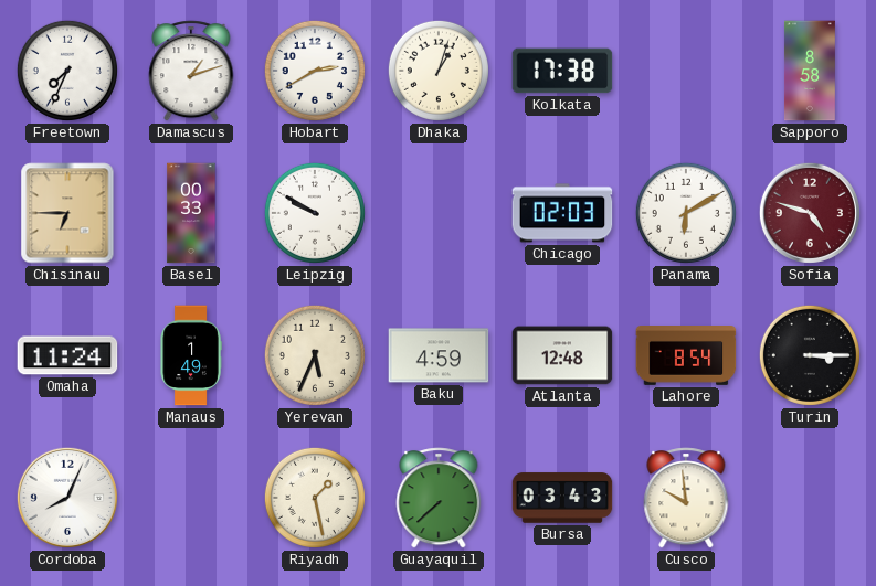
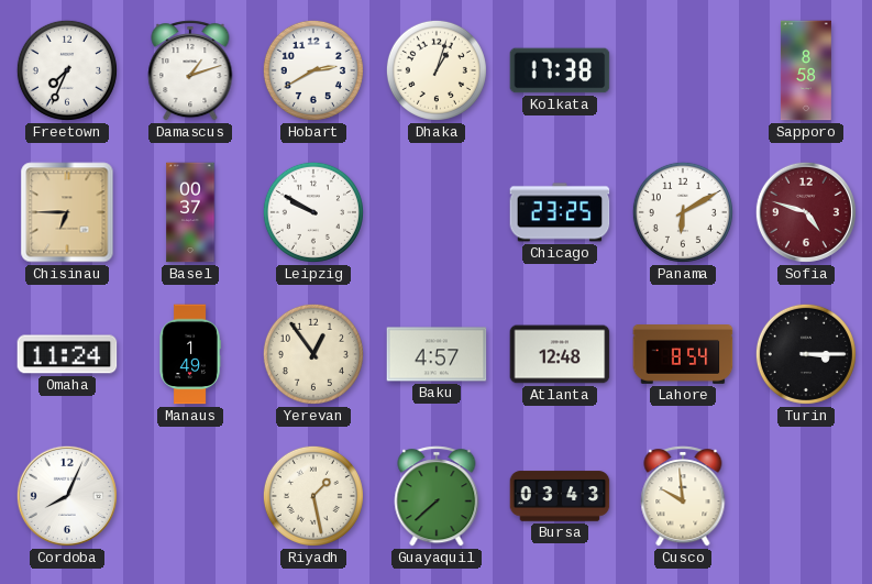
Basel: 00:33 -> 00:37
Chicago: 02:03 -> 23:25
Yerevan: 5:34 -> 12:54
Baku: 4:59 -> 4:57
